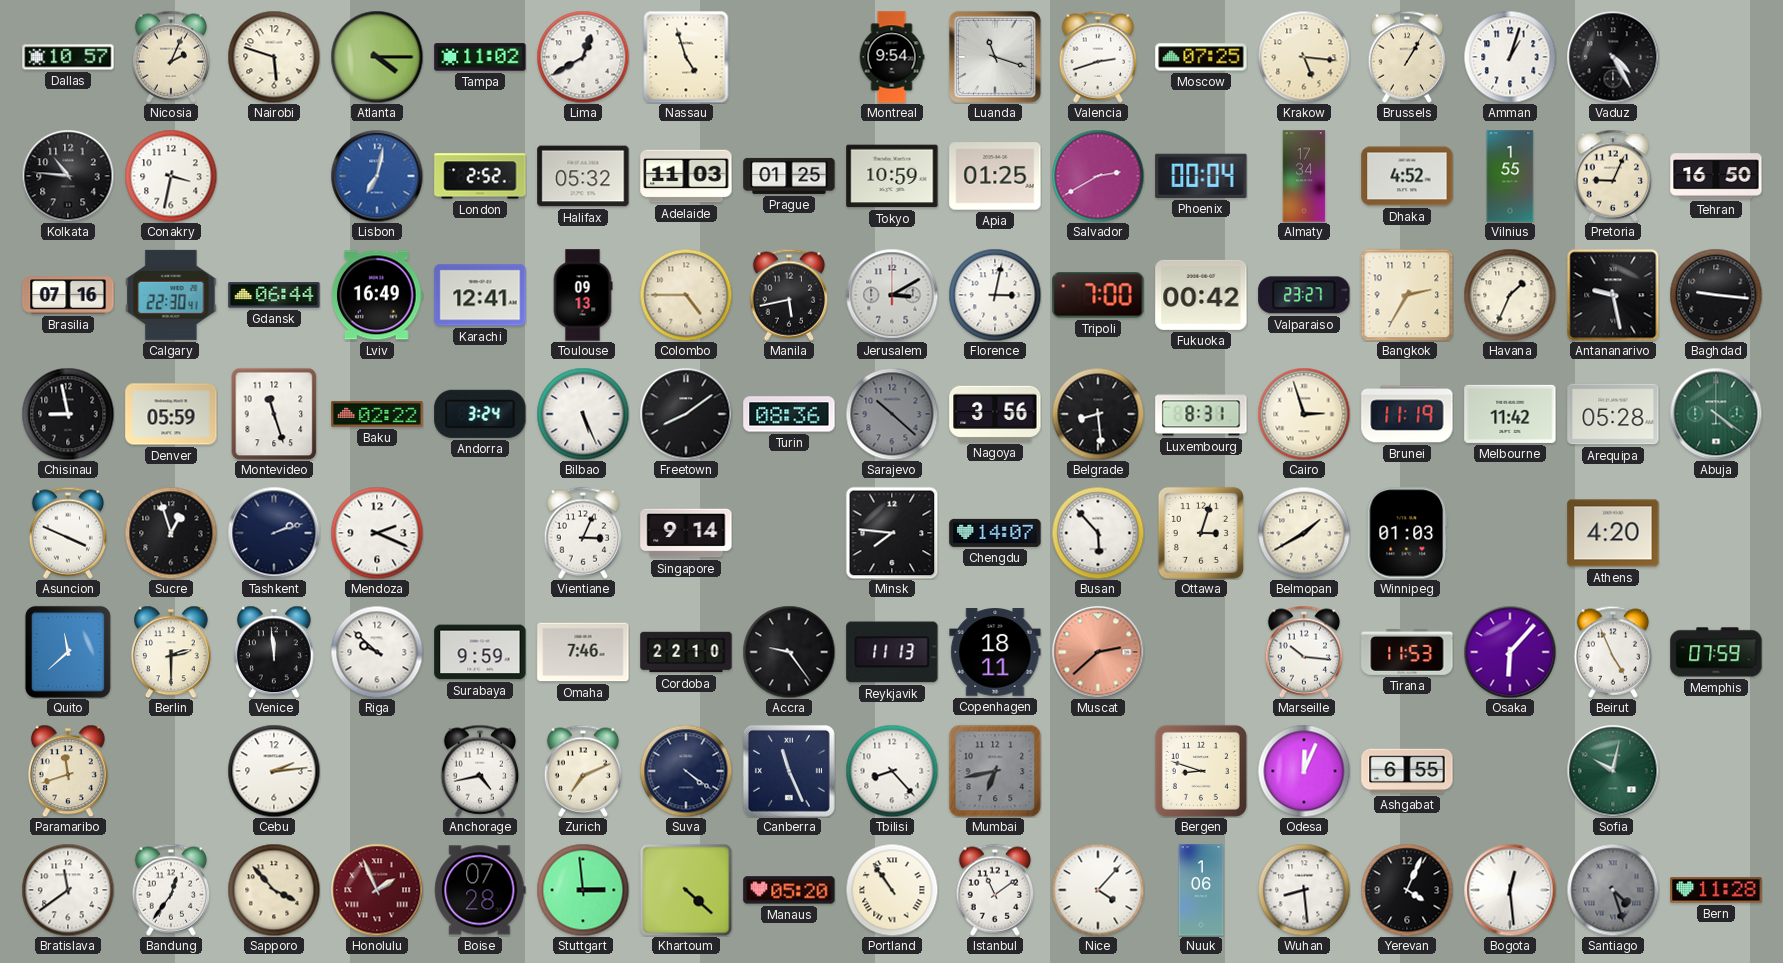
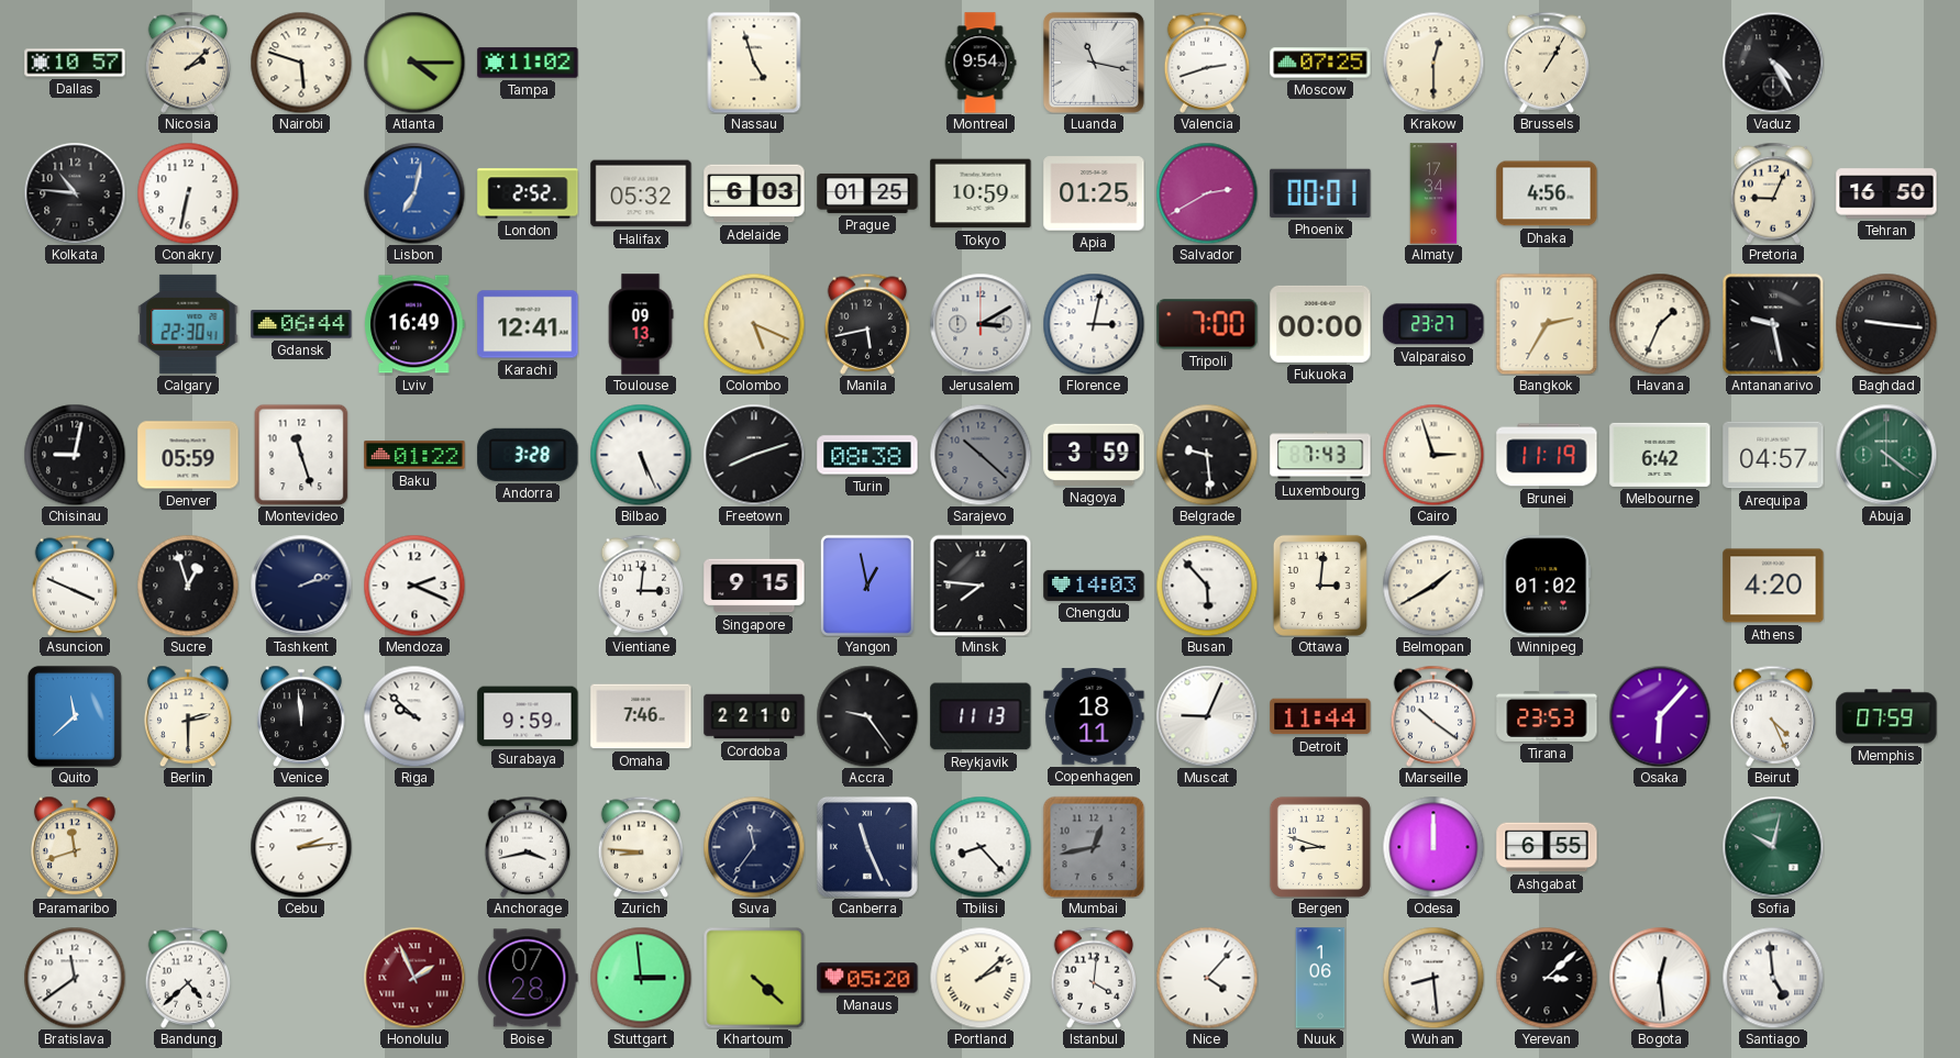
Nicosia: 2:04 -> 2:08
Lima: 12:40 -> none
Luanda: 11:18 -> 11:17
Krakow: 5:16 -> 12:30
Amman: 1:03 -> none
Conakry: 3:32 -> 6:32
Adelaide: 11:03 -> 6:03
Phoenix: 00:04 -> 00:01
Dhaka: 4:52 -> 4:56
Vilnius: 1:55 -> none
Brasilia: 07:16 -> none
Colombo: 4:45 -> 5:19
Fukuoka: 00:42 -> 00:00
Chisinau: 8:58 -> 9:02
Baku: 02:22 -> 01:22
Andorra: 3:24 -> 3:28
Freetown: 8:09 -> 8:12
Turin: 08:36 -> 08:38
Nagoya: 3:56 -> 3:59
Belgrade: 8:29 -> 9:29
Luxembourg: 8:31 -> 7:43
Melbourne: 11:42 -> 6:42
Arequipa: 05:28 -> 04:57
Vientiane: 3:04 -> 3:01
Singapore: 9:14 -> 9:15
Yangon: none -> 12:58
Chengdu: 14:07 -> 14:03
Ottawa: 3:03 -> 3:01
Winnipeg: 01:03 -> 01:02
Muscat: 2:38 -> 9:04
Muscat dial: salmon -> white
Detroit: none -> 11:44
Marseille: 10:16 -> 10:21
Tirana: 11:53 -> 23:53
Beirut: 4:56 -> 4:26
Anchorage: 4:43 -> 3:43
Zurich: 7:11 -> 8:46
Suva: 4:21 -> 11:36
Mumbai: 6:43 -> 12:43
Odesa: 12:04 -> 12:00
Bandung: 12:36 -> 4:38
Sapporo: 3:53 -> none
Portland: 10:54 -> 2:08
Istanbul: 11:09 -> 4:01
Yerevan: 4:04 -> 3:08
Santiago: 4:27 -> 4:59
Santiago dial: grey -> white
Bern: 11:28 -> none
